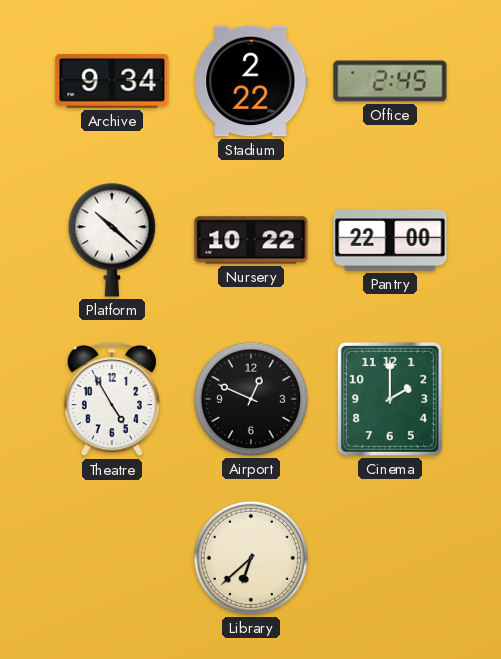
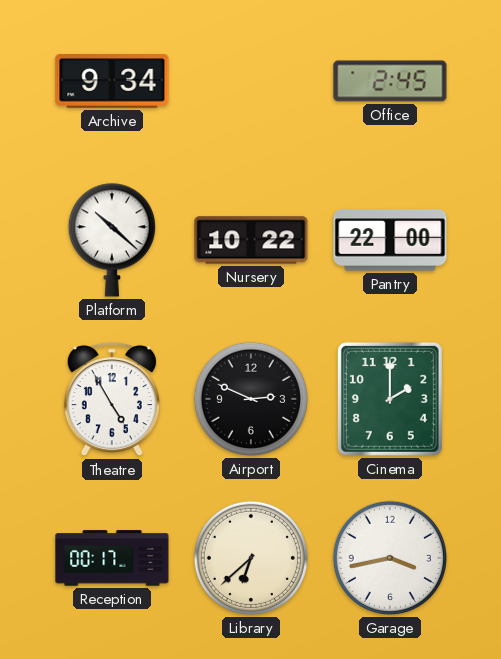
Stadium: 2:22 -> none
Airport: 12:49 -> 2:49
Reception: none -> 00:17
Garage: none -> 3:43
